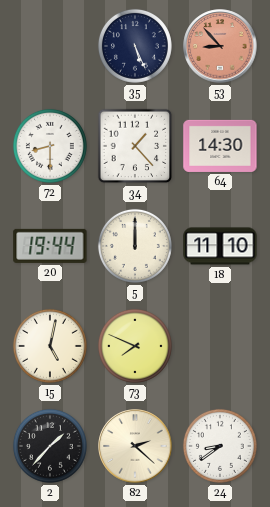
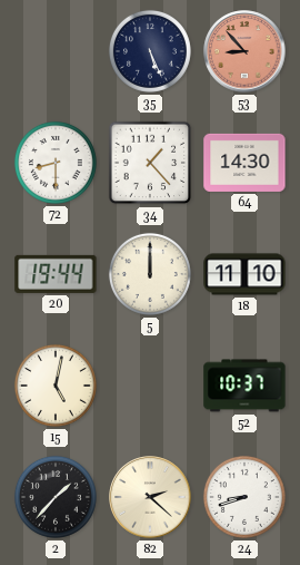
73: 7:49 -> none
52: none -> 10:37
24: 8:39 -> 8:42
